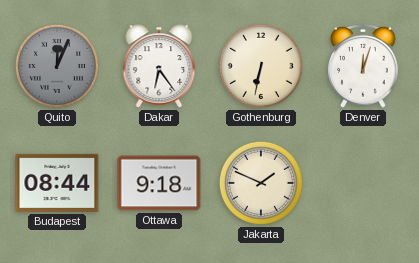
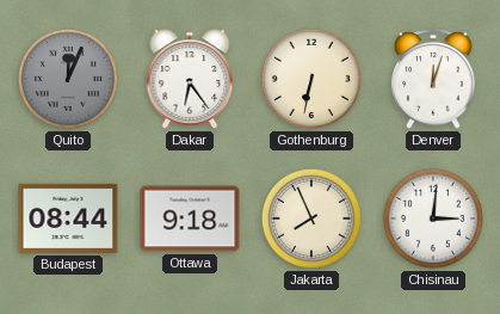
Jakarta: 1:49 -> 7:56
Chisinau: none -> 3:01
